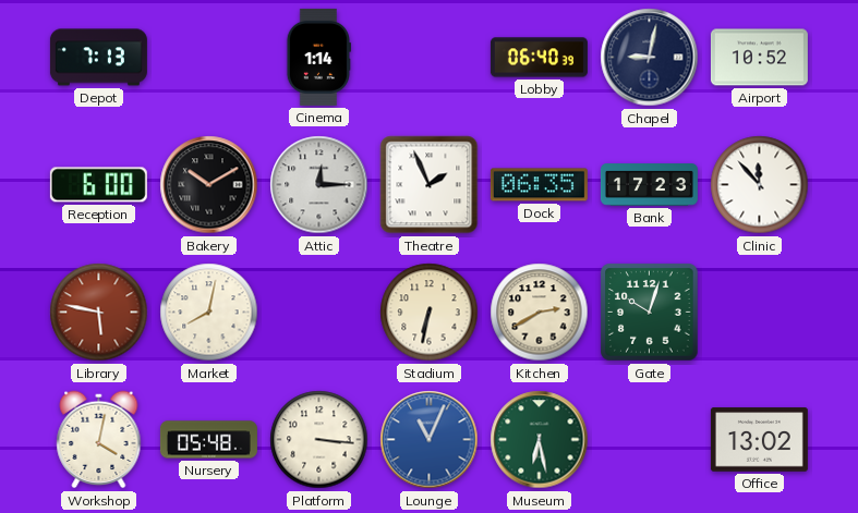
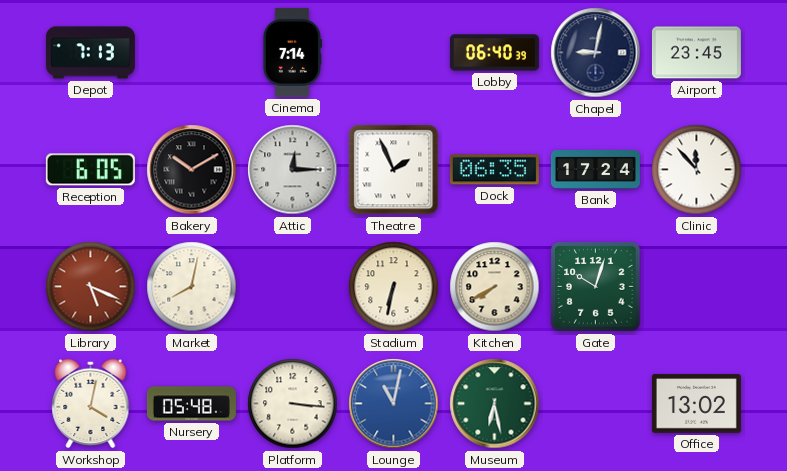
Cinema: 1:14 -> 7:14
Airport: 10:52 -> 23:45
Reception: 6:00 -> 6:05
Bank: 17:23 -> 17:24
Library: 5:47 -> 5:19
Kitchen: 2:40 -> 7:40
Lounge: 11:04 -> 11:02
